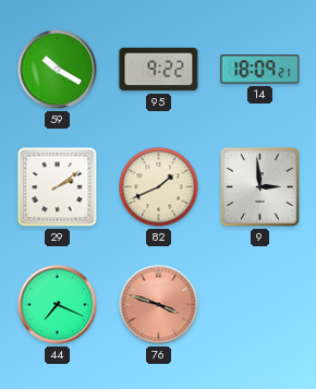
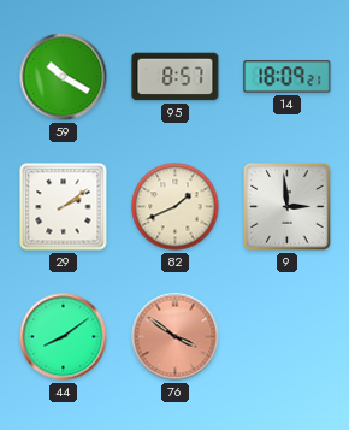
95: 9:22 -> 8:57
44: 7:19 -> 8:09
76: 3:48 -> 3:51
